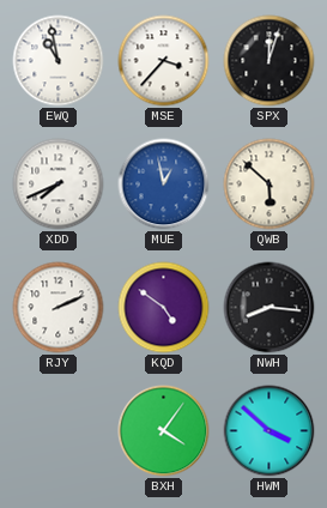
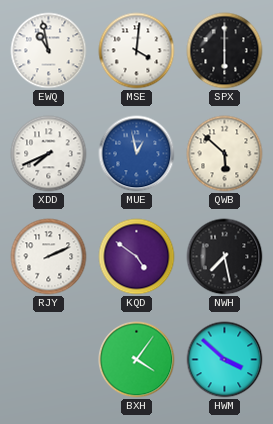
MSE: 3:37 -> 4:01
SPX: 12:03 -> 6:00
NWH: 8:16 -> 7:28
